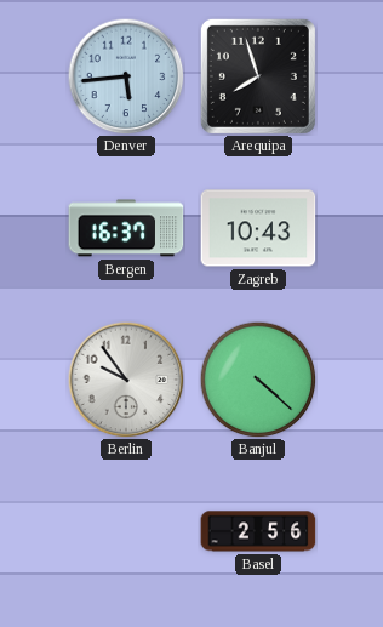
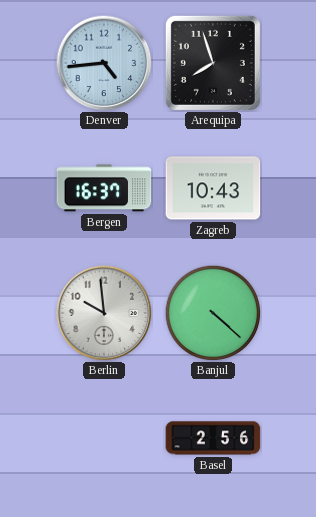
Denver: 5:44 -> 4:44
Berlin: 9:54 -> 9:59
